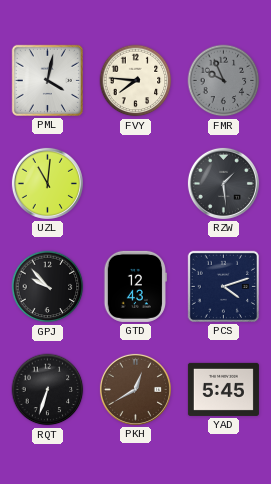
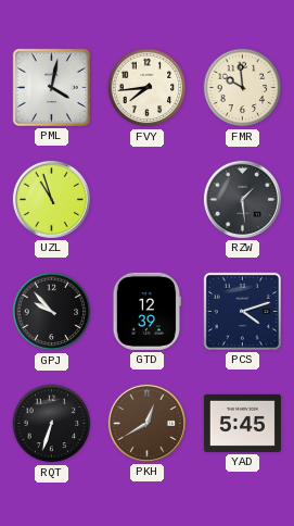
FVY: 7:46 -> 7:44
FMR: 9:56 -> 9:59
FMR dial: grey -> cream
UZL: 11:01 -> 10:57
GTD: 12:43 -> 12:39
